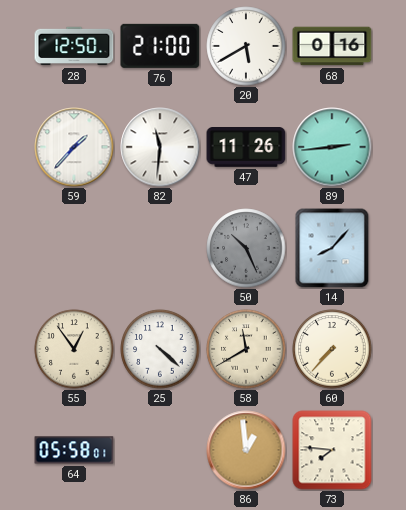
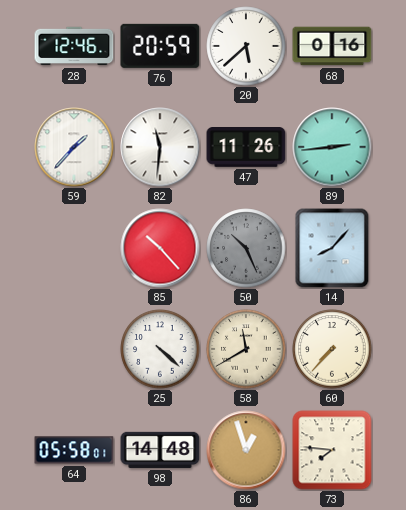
28: 12:50 -> 12:46
76: 21:00 -> 20:59
20: 5:40 -> 5:38
85: none -> 10:23
55: 12:54 -> none
98: none -> 14:48
86: 12:59 -> 12:57
